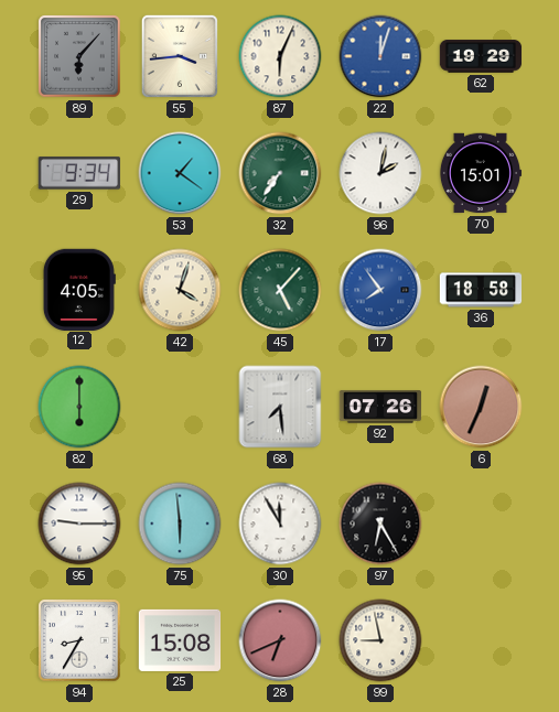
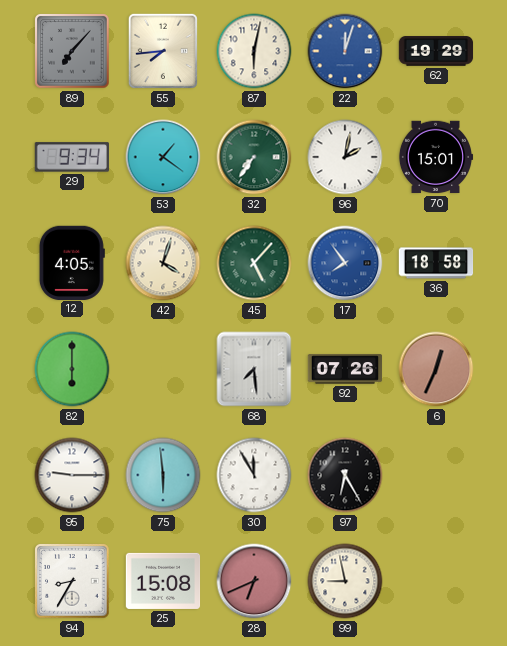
89: 6:07 -> 7:07
55: 3:44 -> 7:44
87: 6:04 -> 6:02
